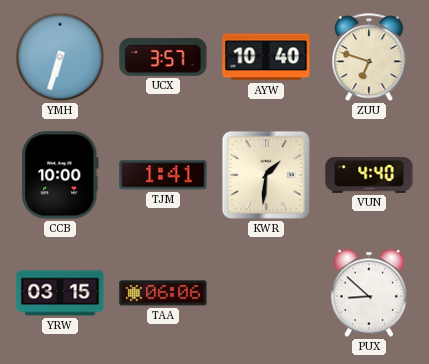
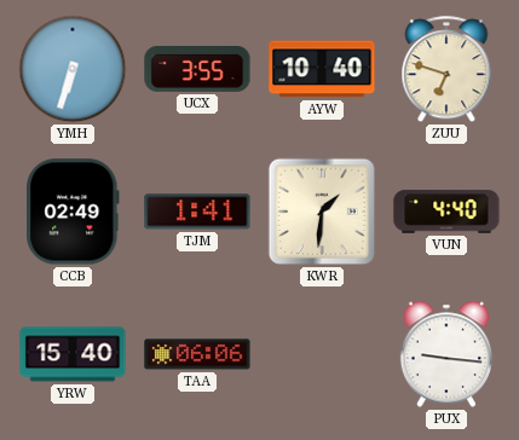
UCX: 3:57 -> 3:55
CCB: 10:00 -> 02:49
YRW: 03:15 -> 15:40
PUX: 8:52 -> 9:16
